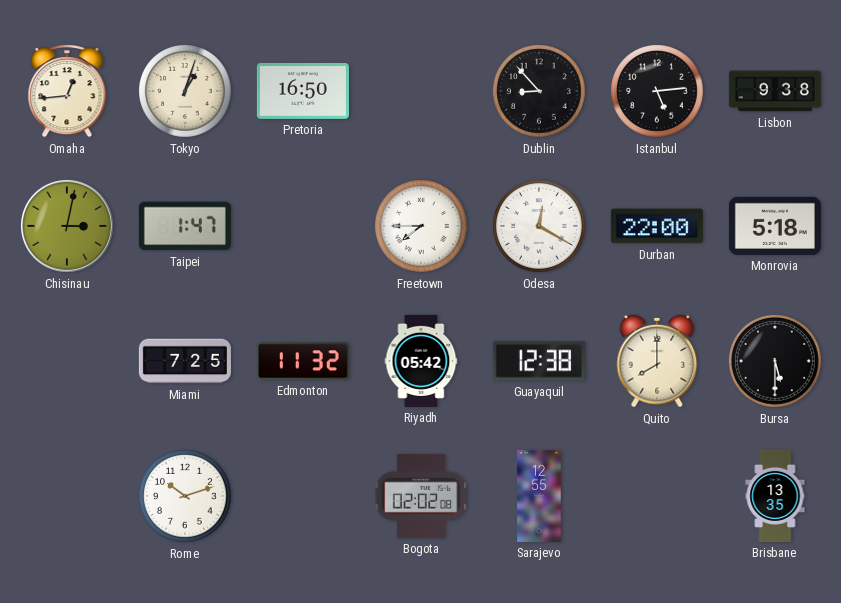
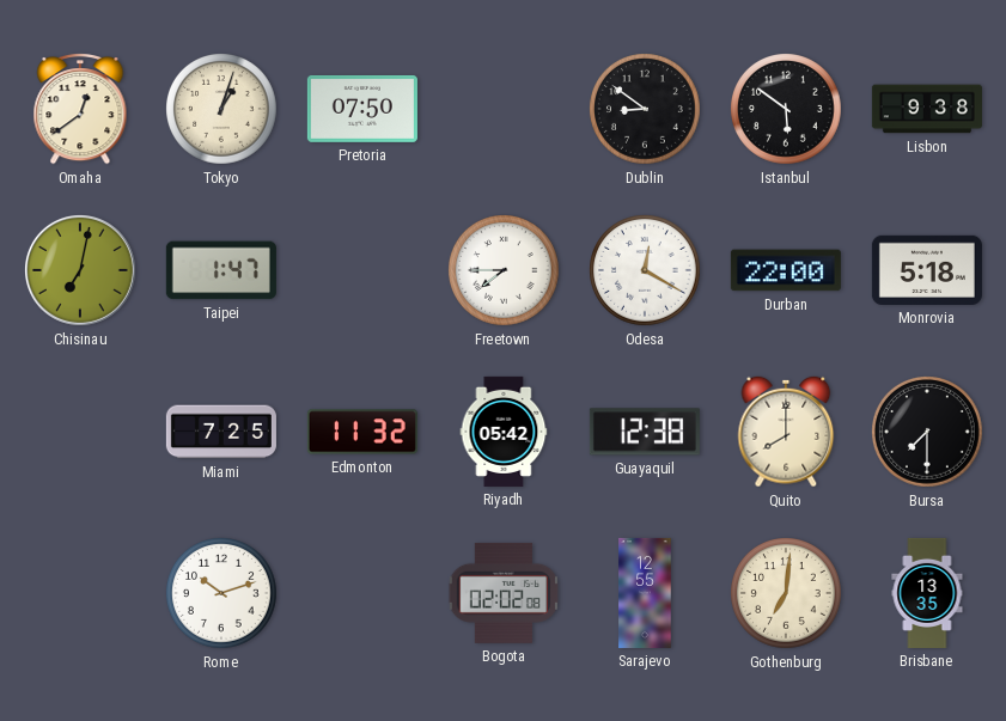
Omaha: 12:44 -> 12:39
Pretoria: 16:50 -> 07:50
Dublin: 8:53 -> 8:51
Istanbul: 5:14 -> 5:51
Chisinau: 3:02 -> 7:02
Bursa: 5:30 -> 7:30
Gothenburg: none -> 7:01
